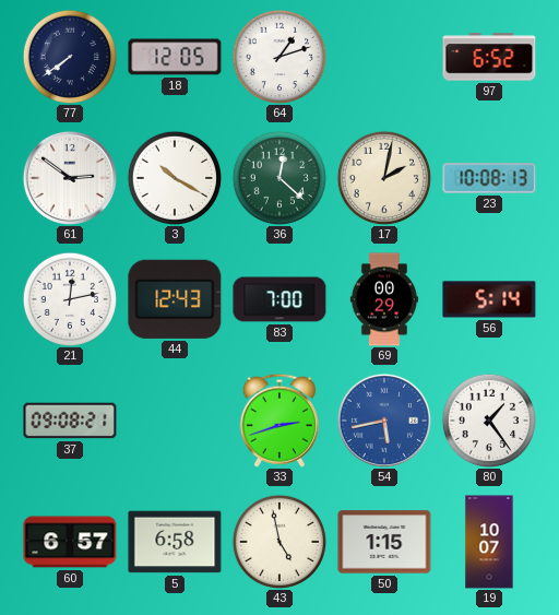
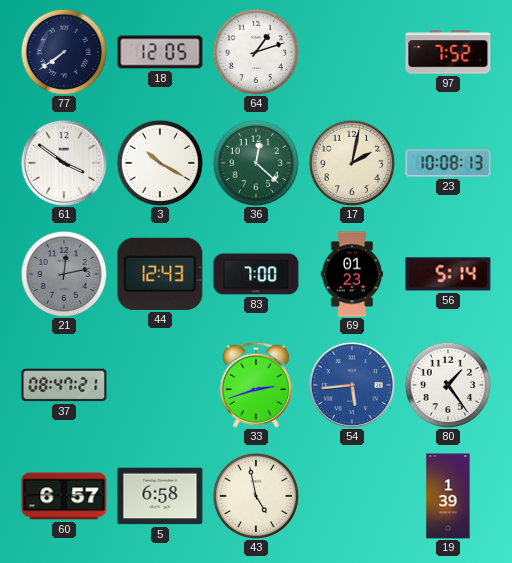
97: 6:52 -> 7:52
61: 2:51 -> 3:51
21 dial: white -> grey
69: 00:29 -> 01:23
37: 09:08 -> 08:47
54: 5:43 -> 5:44
50: 1:15 -> none
19: 10:07 -> 1:39
